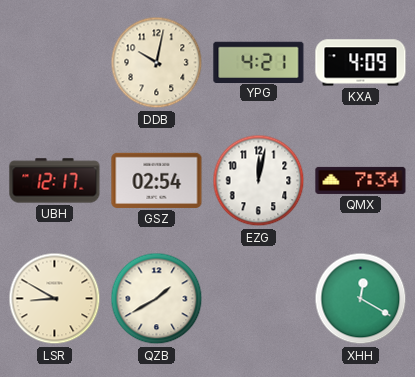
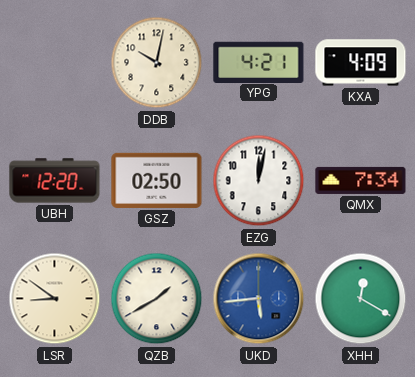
UBH: 12:17 -> 12:20
GSZ: 02:54 -> 02:50
LSR: 8:50 -> 8:51
UKD: none -> 5:44
